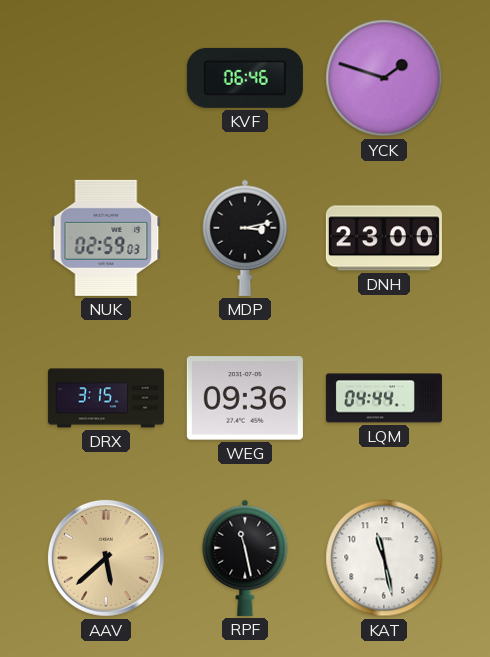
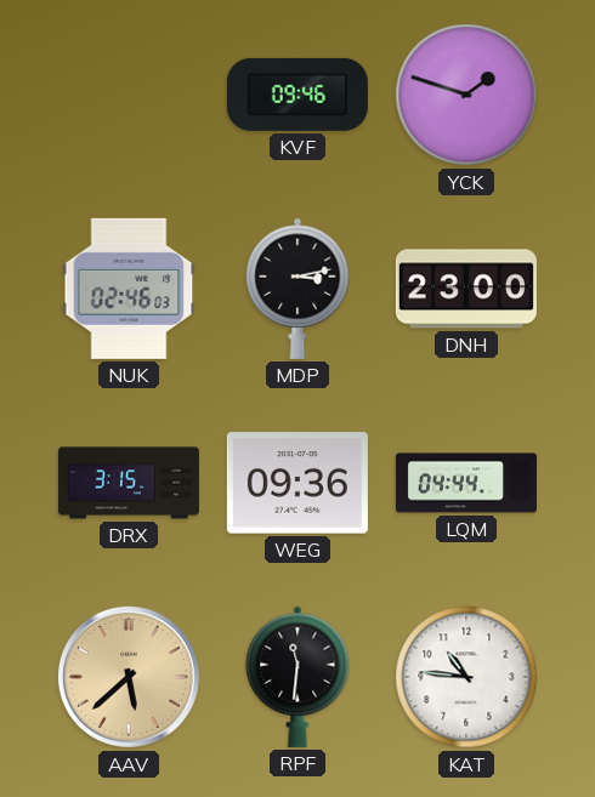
KVF: 06:46 -> 09:46
NUK: 02:59 -> 02:46
RPF: 11:28 -> 11:31
KAT: 11:28 -> 10:46
